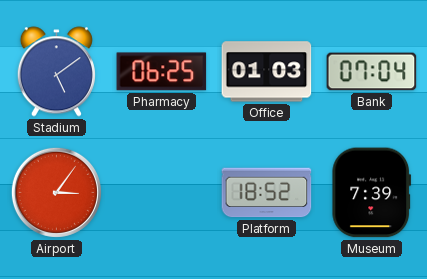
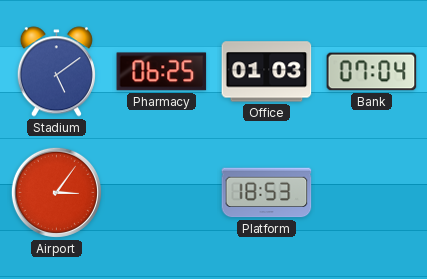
Platform: 18:52 -> 18:53
Museum: 7:39 -> none
